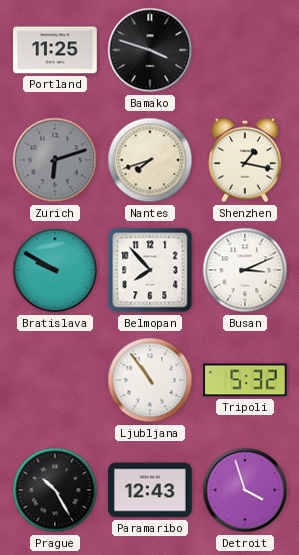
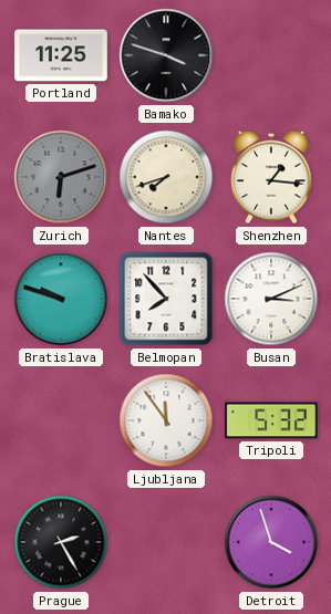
Shenzhen: 1:17 -> 1:16
Bratislava: 9:50 -> 9:48
Ljubljana: 10:54 -> 11:54
Prague: 10:25 -> 2:25
Paramaribo: 12:43 -> none
